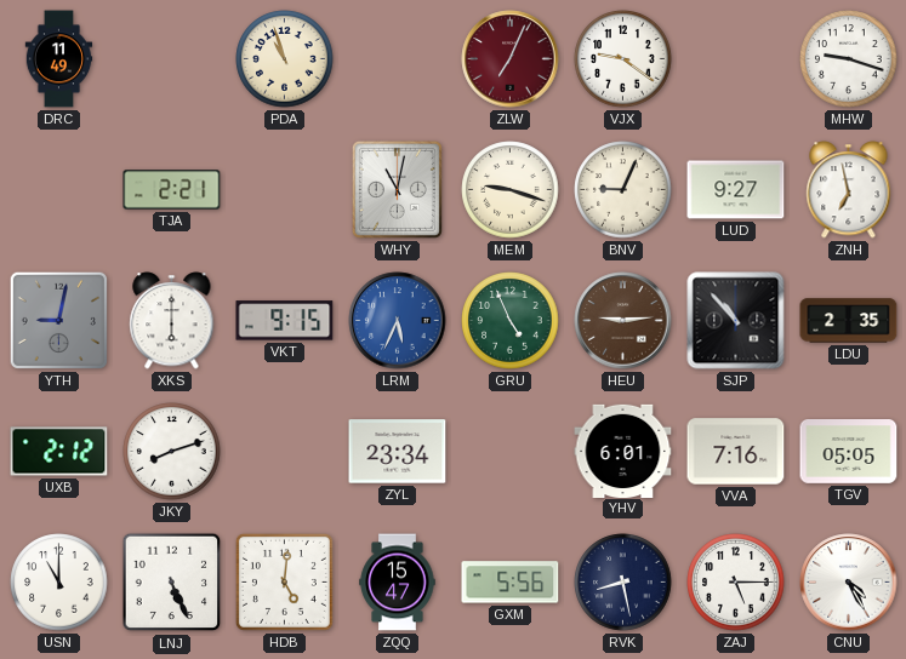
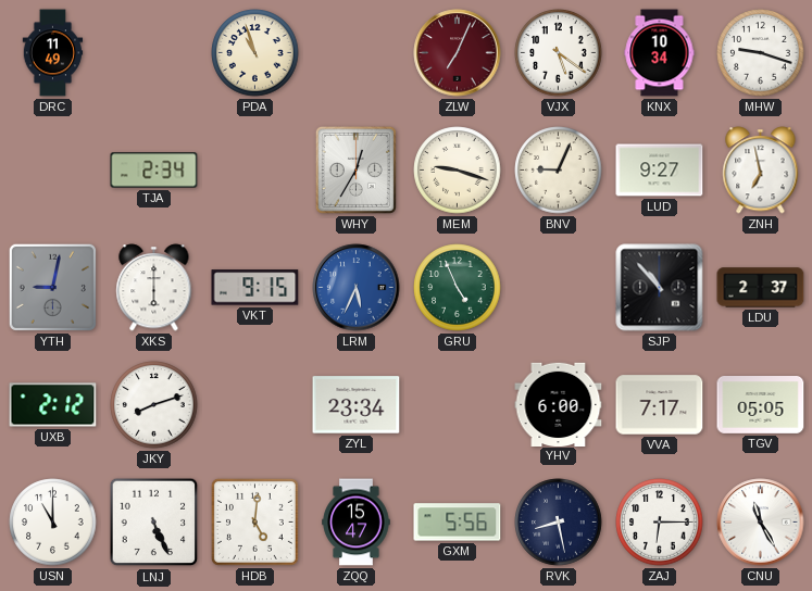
VJX: 9:21 -> 5:21
KNX: none -> 10:34
TJA: 2:21 -> 2:34
WHY: 11:02 -> 12:35
HEU: 9:14 -> none
LDU: 2:35 -> 2:37
YHV: 6:01 -> 6:00
VVA: 7:16 -> 7:17
ZAJ: 5:15 -> 6:15
CNU: 4:25 -> 11:25
